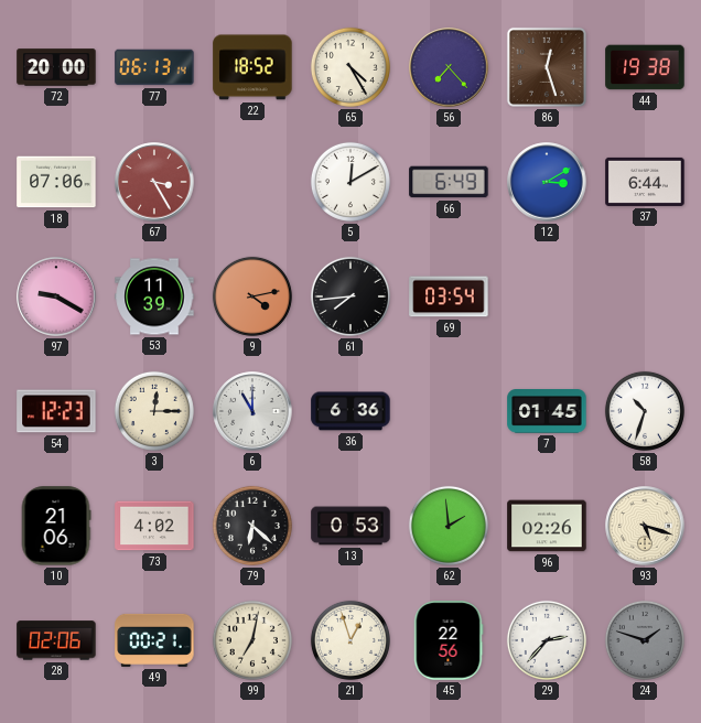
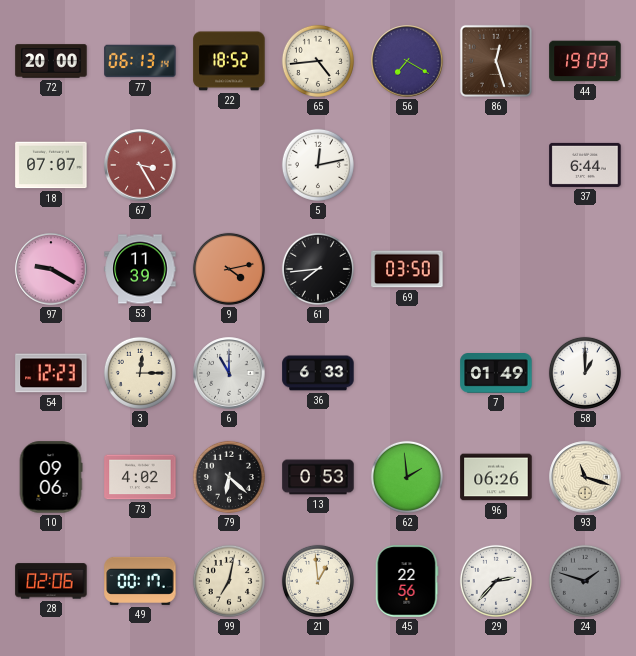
65: 4:25 -> 4:44
56: 7:23 -> 7:20
44: 19:38 -> 19:09
18: 07:06 -> 07:07
5: 12:10 -> 12:13
66: 6:49 -> none
12: 3:10 -> none
69: 03:54 -> 03:50
36: 6:36 -> 6:33
7: 01:45 -> 01:49
58: 10:33 -> 1:00
10: 21:06 -> 09:06
96: 02:26 -> 06:26
93: 5:18 -> 11:18
49: 00:21 -> 00:17
21: 12:57 -> 12:59
